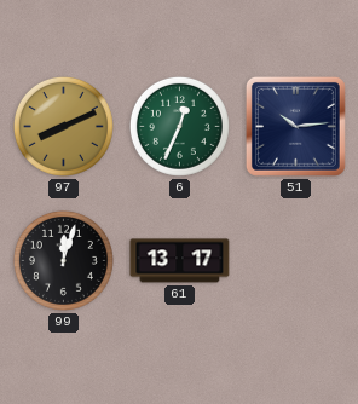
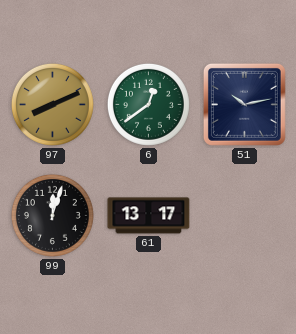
6: 12:34 -> 12:39
51: 10:14 -> 10:13
